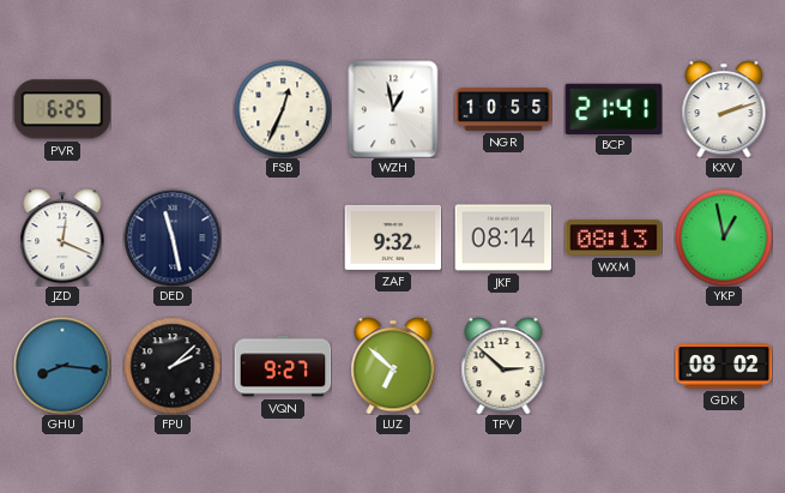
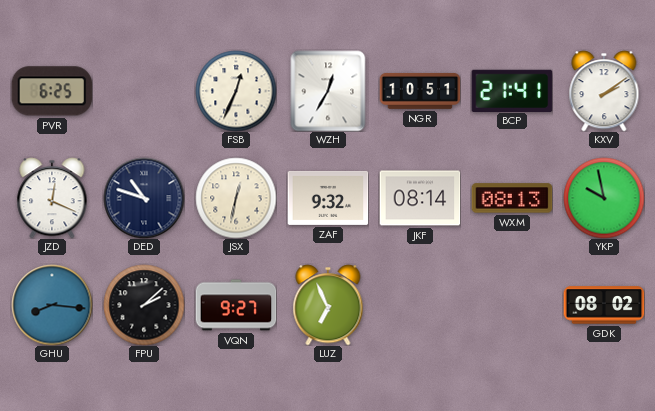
WZH: 12:58 -> 12:35
NGR: 10:55 -> 10:51
KXV: 2:12 -> 2:09
DED: 11:28 -> 10:48
JSX: none -> 12:32
YKP: 12:58 -> 9:58
LUZ: 6:52 -> 6:56
TPV: 2:52 -> none
